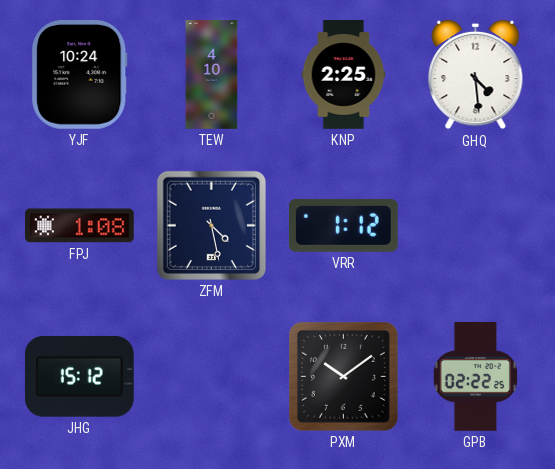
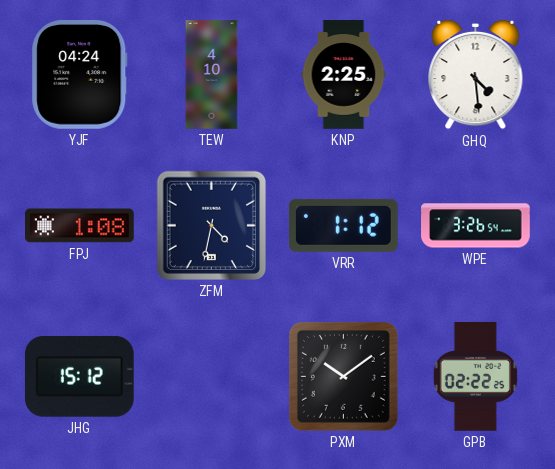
YJF: 10:24 -> 04:24
ZFM: 4:28 -> 4:32
WPE: none -> 3:26
